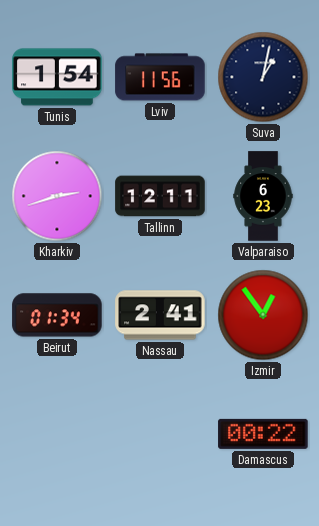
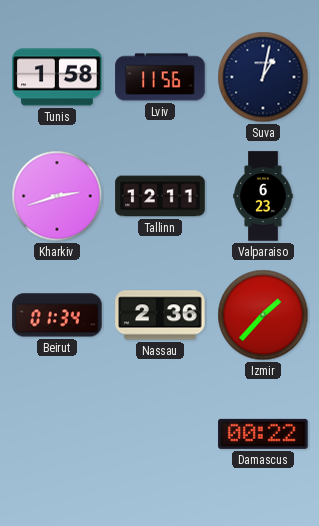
Tunis: 1:54 -> 1:58
Nassau: 2:41 -> 2:36
Izmir: 12:54 -> 1:37
